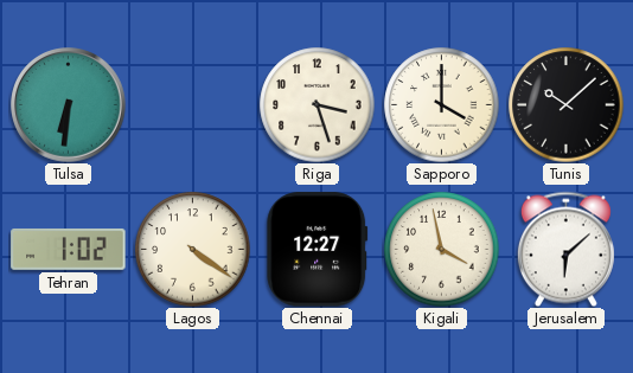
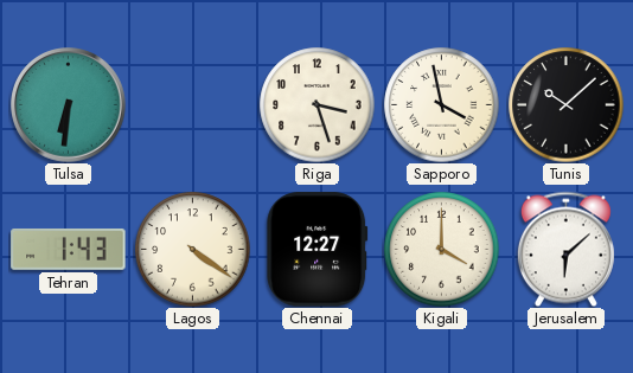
Sapporo: 4:00 -> 3:58
Tehran: 1:02 -> 1:43
Kigali: 3:58 -> 4:00
